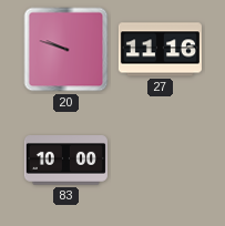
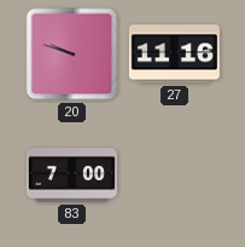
83: 10:00 -> 7:00
